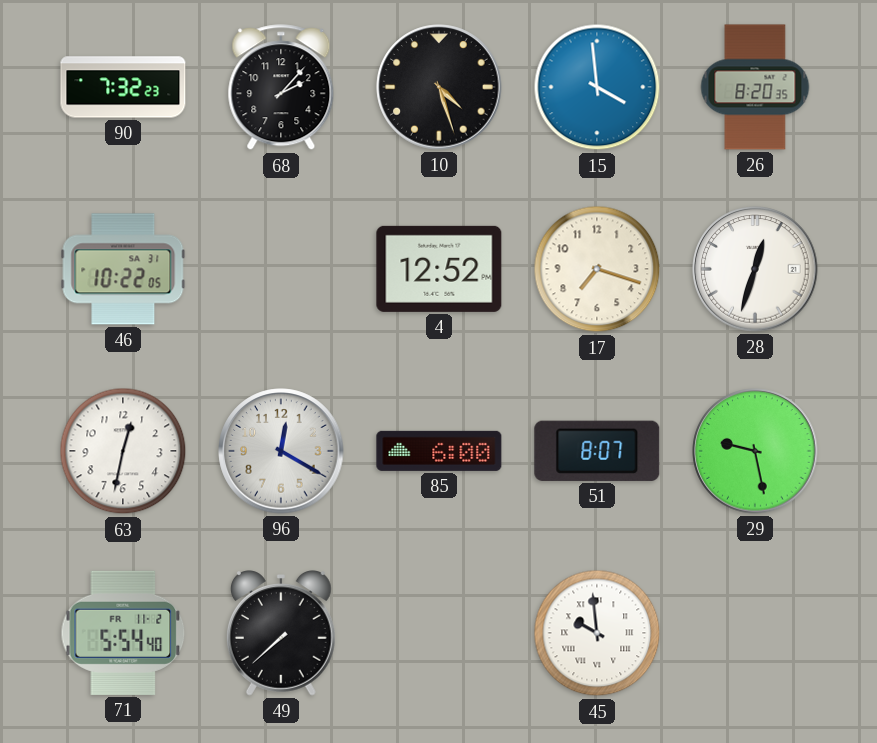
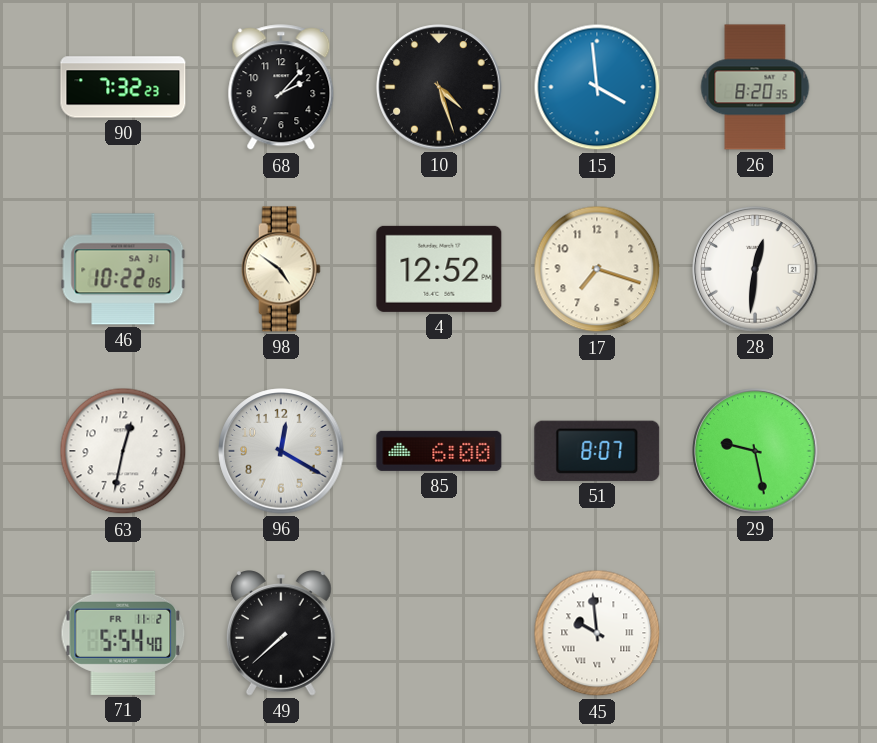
98: none -> 4:51
28: 12:33 -> 12:31
